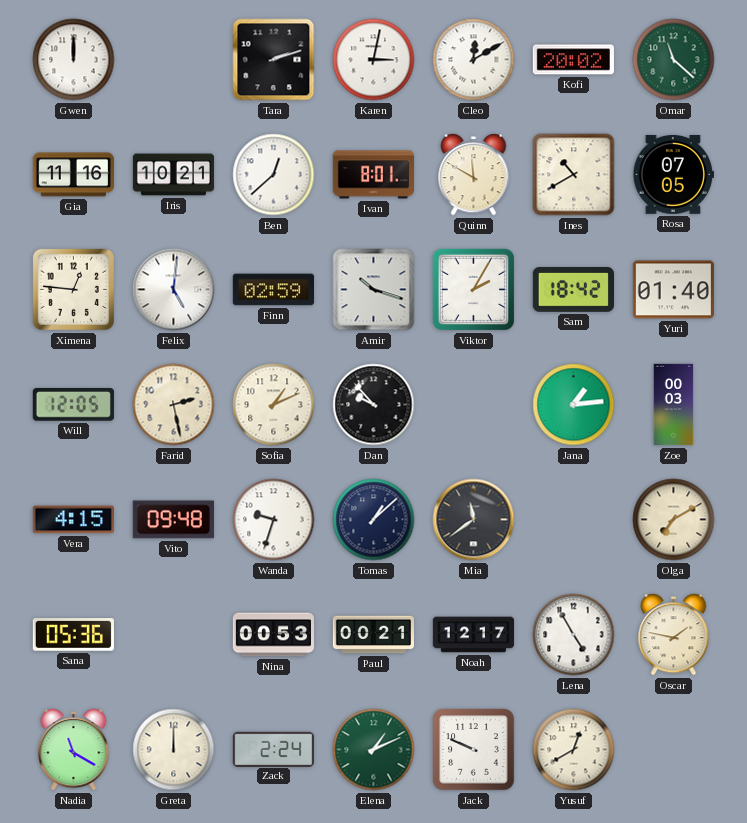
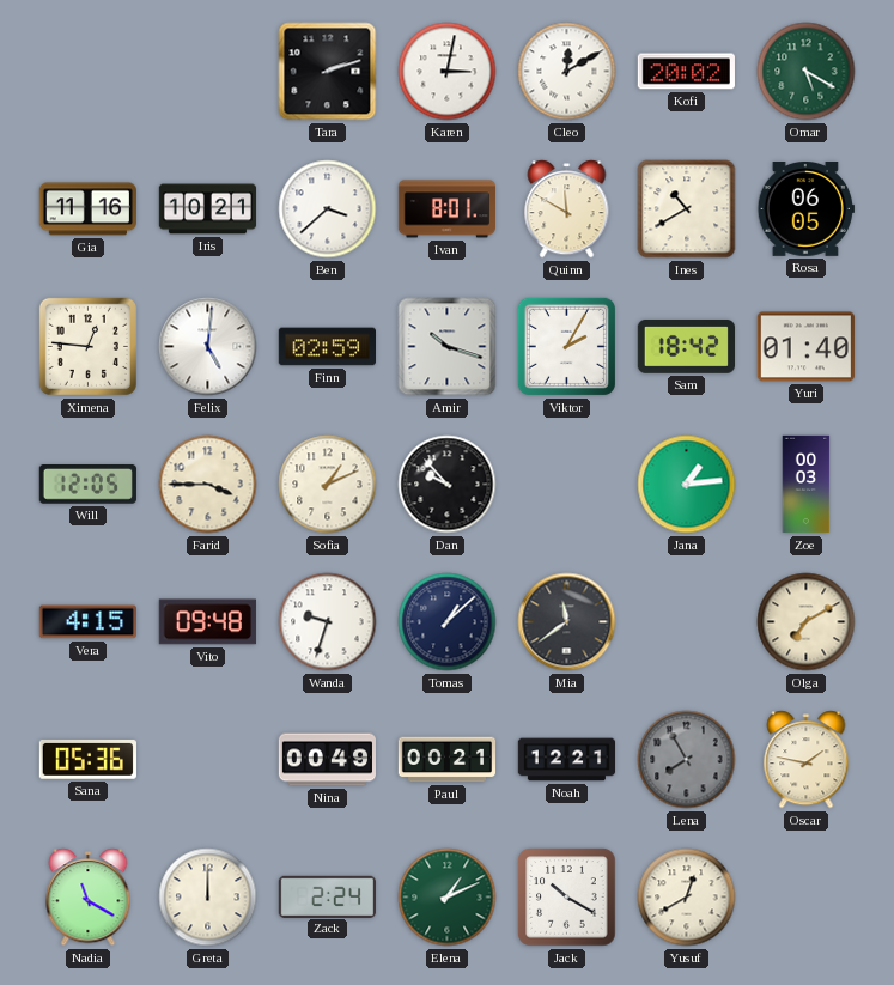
Gwen: 12:00 -> none
Omar: 11:22 -> 5:20
Ben: 12:38 -> 3:38
Rosa: 07:05 -> 06:05
Farid: 2:28 -> 3:45
Nina: 00:53 -> 00:49
Noah: 12:17 -> 12:21
Lena: 4:55 -> 7:55
Lena dial: white -> grey
Jack: 9:49 -> 10:20
